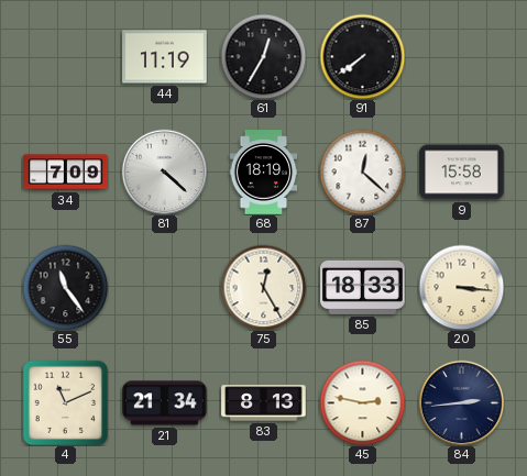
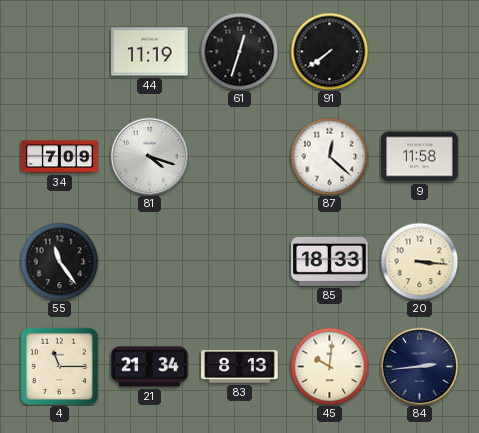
61: 12:35 -> 12:33
81: 4:22 -> 4:18
68: 18:19 -> none
9: 15:58 -> 11:58
75: 12:25 -> none
4: 11:11 -> 11:15
45: 2:47 -> 10:01
